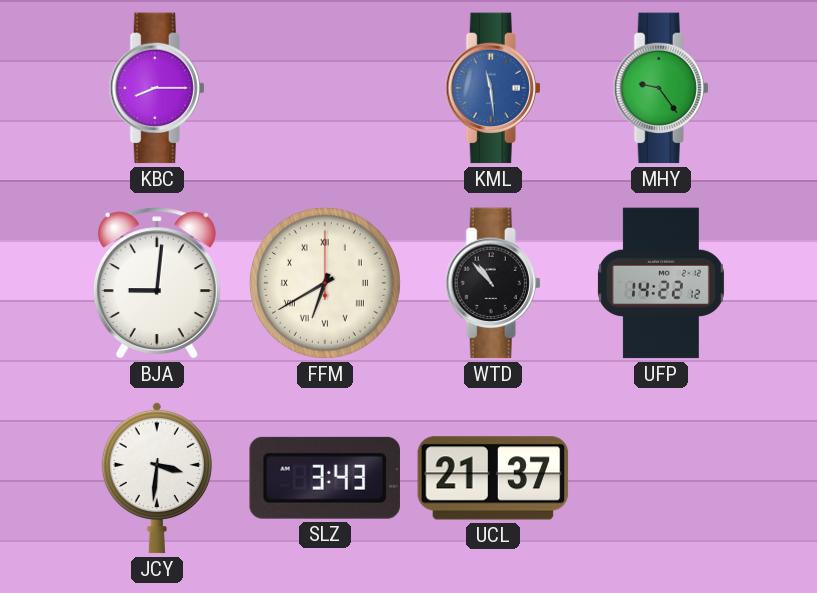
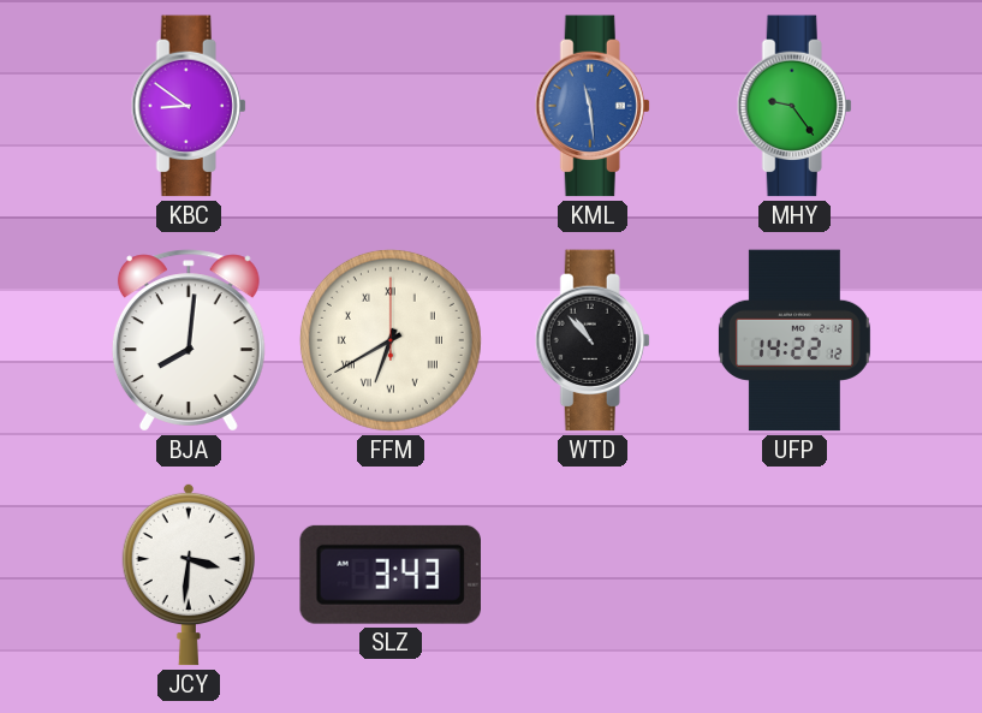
KBC: 8:15 -> 8:51
BJA: 9:01 -> 8:01
UCL: 21:37 -> none
